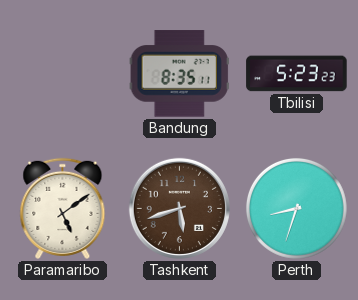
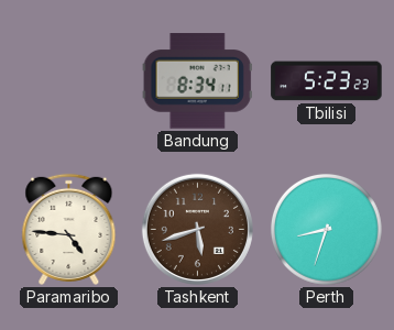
Bandung: 8:35 -> 8:34
Paramaribo: 5:09 -> 4:46
